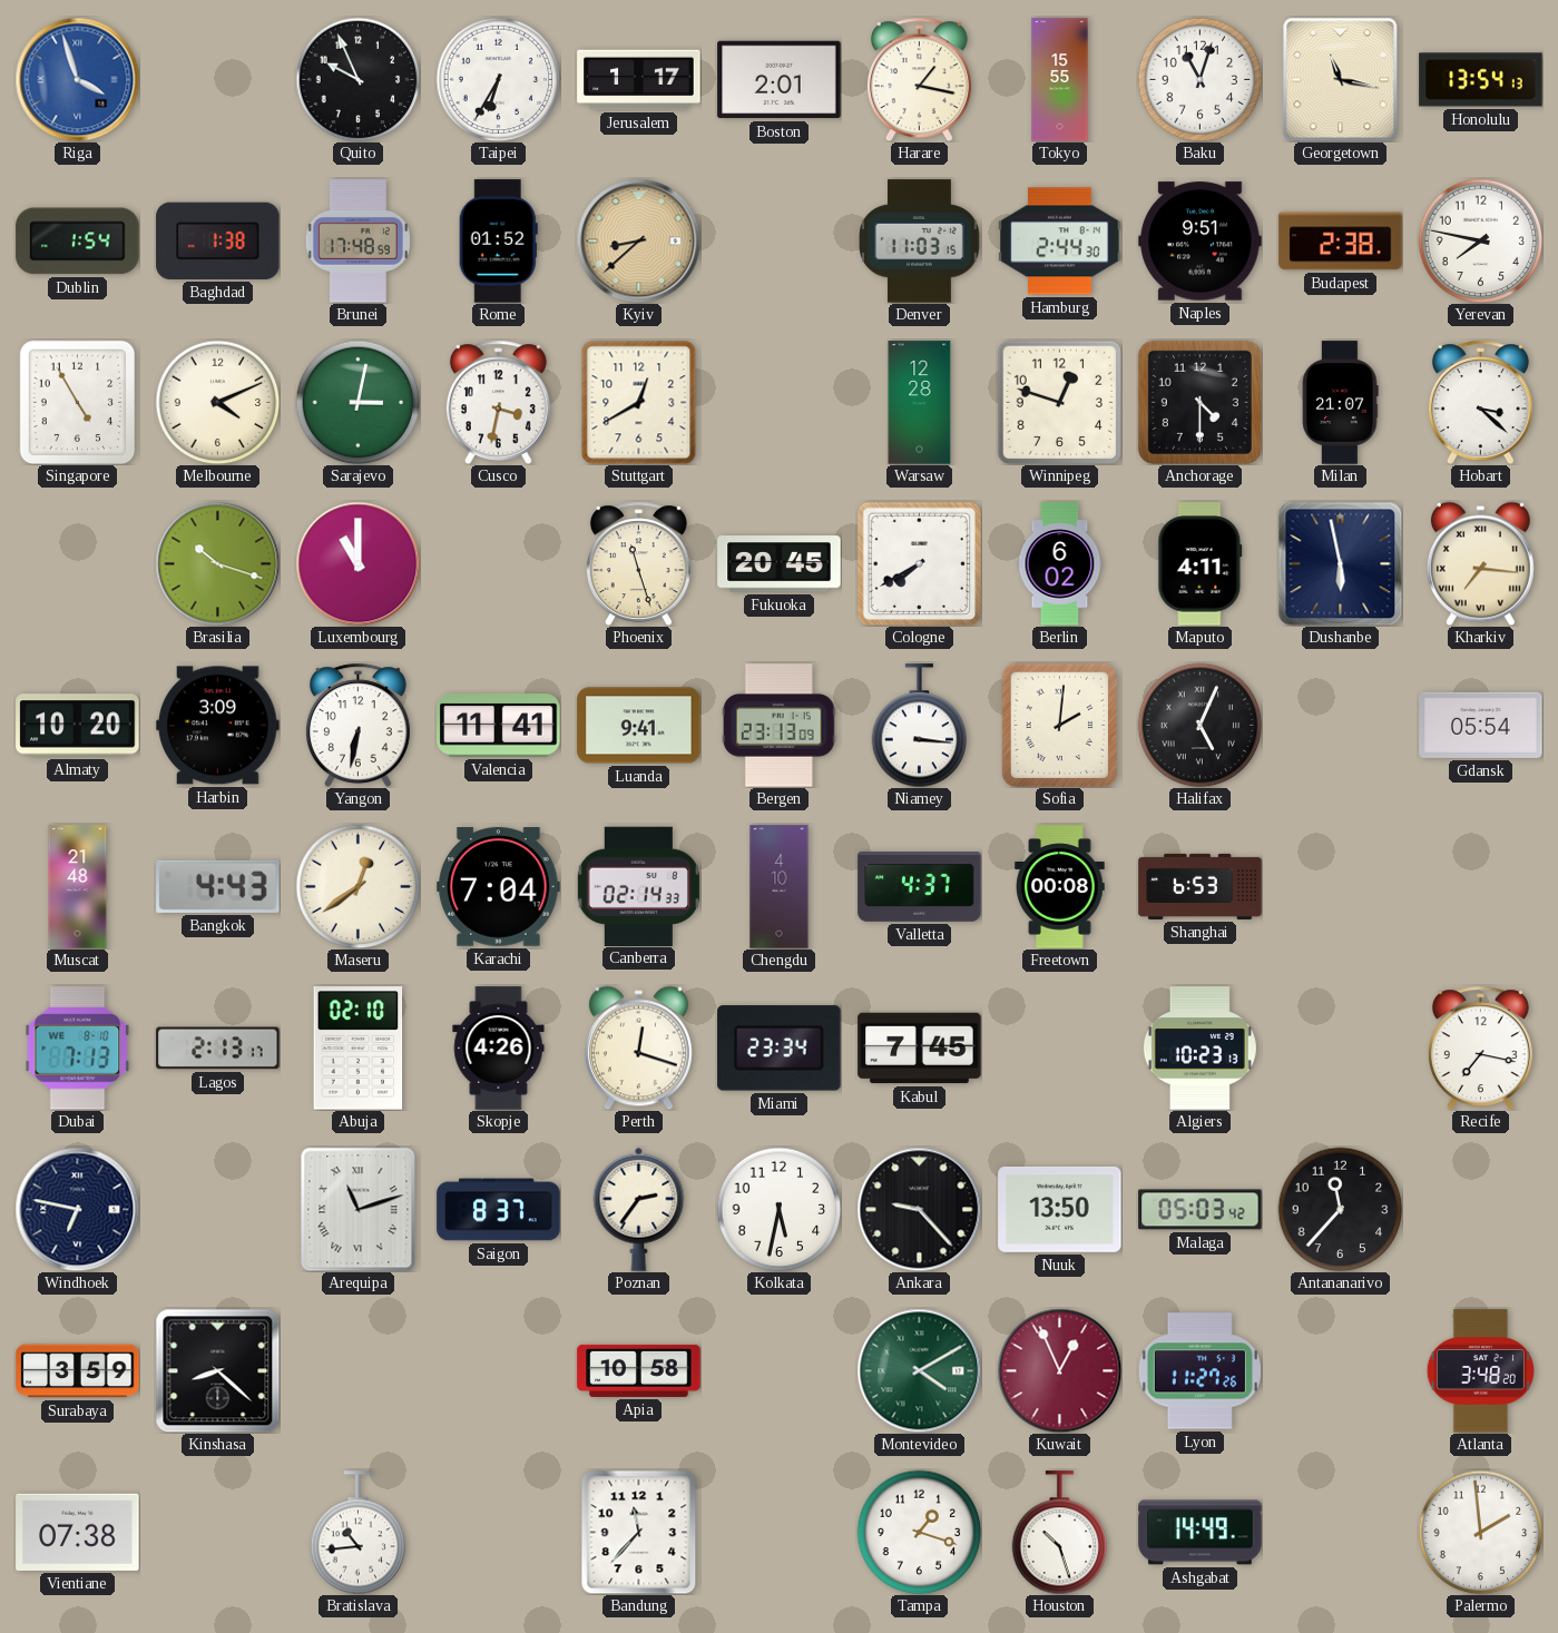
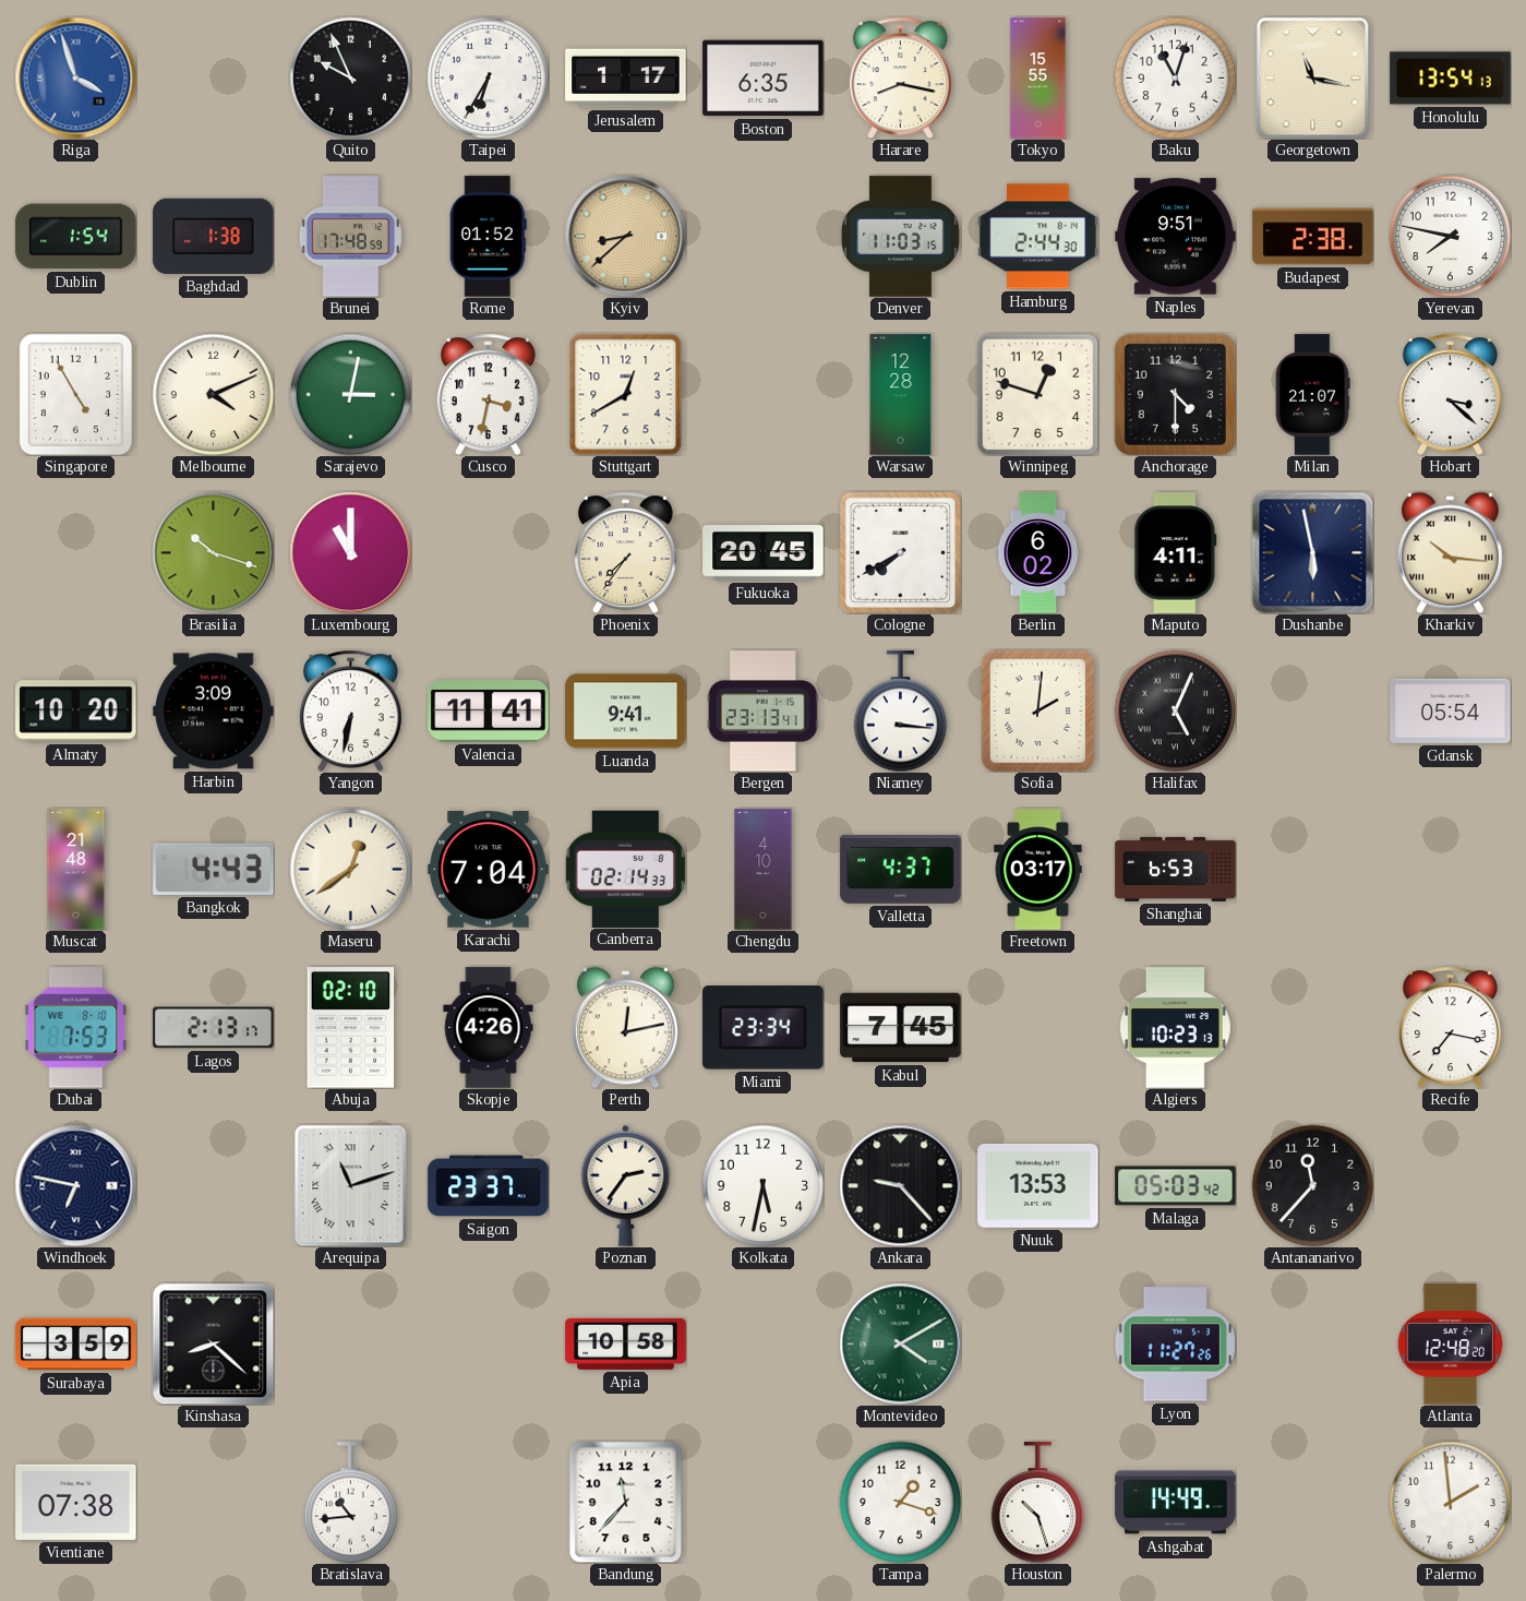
Boston: 2:01 -> 6:35
Harare: 1:17 -> 8:17
Phoenix: 11:27 -> 7:36
Kharkiv: 7:16 -> 10:16
Bergen: 23:13:09 -> 23:13:41
Freetown: 00:08 -> 03:17
Dubai: 7:13 -> 7:53
Perth: 12:18 -> 12:13
Saigon: 8:37 -> 23:37
Nuuk: 13:50 -> 13:53
Kuwait: 12:56 -> none
Atlanta: 3:48 -> 12:48
